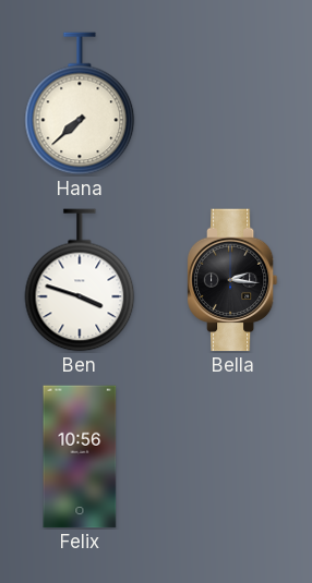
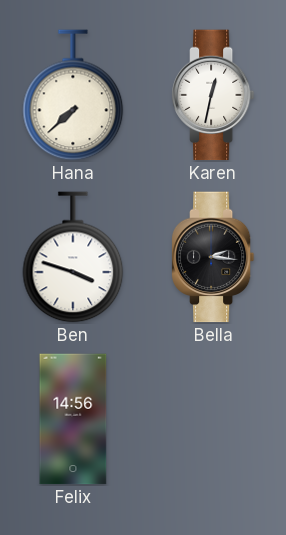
Karen: none -> 12:32
Felix: 10:56 -> 14:56
